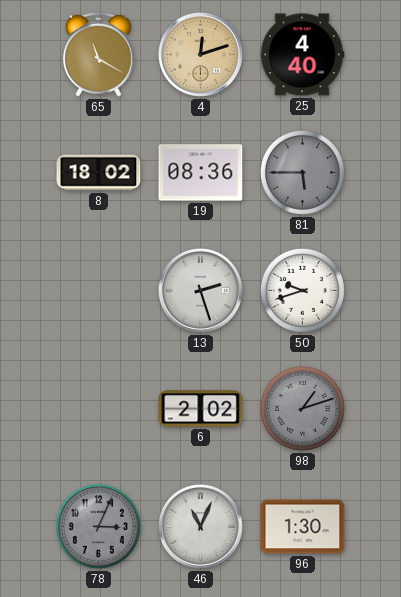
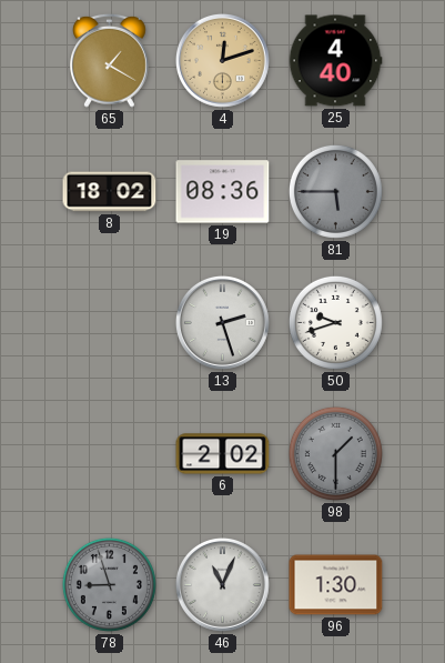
65: 11:20 -> 1:20
98: 1:12 -> 1:30
78: 3:04 -> 8:57
